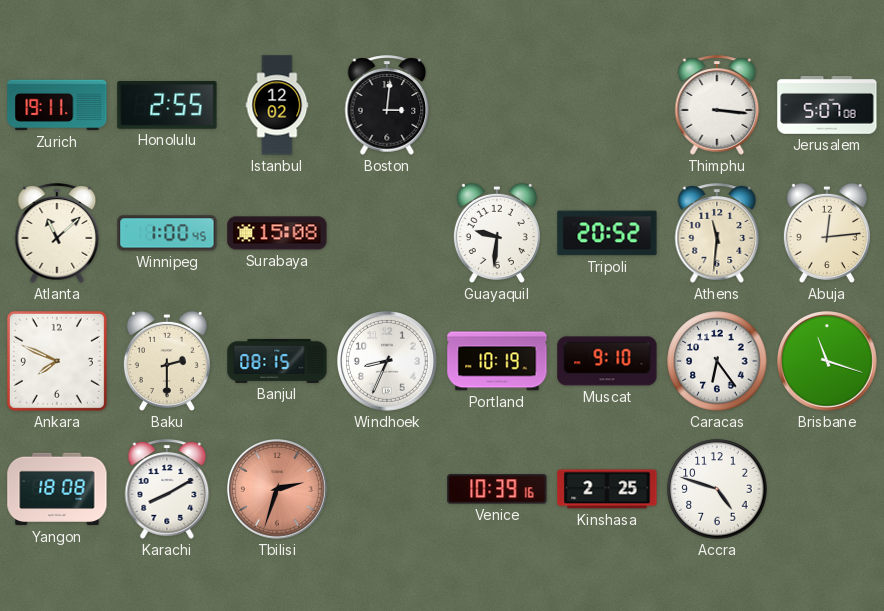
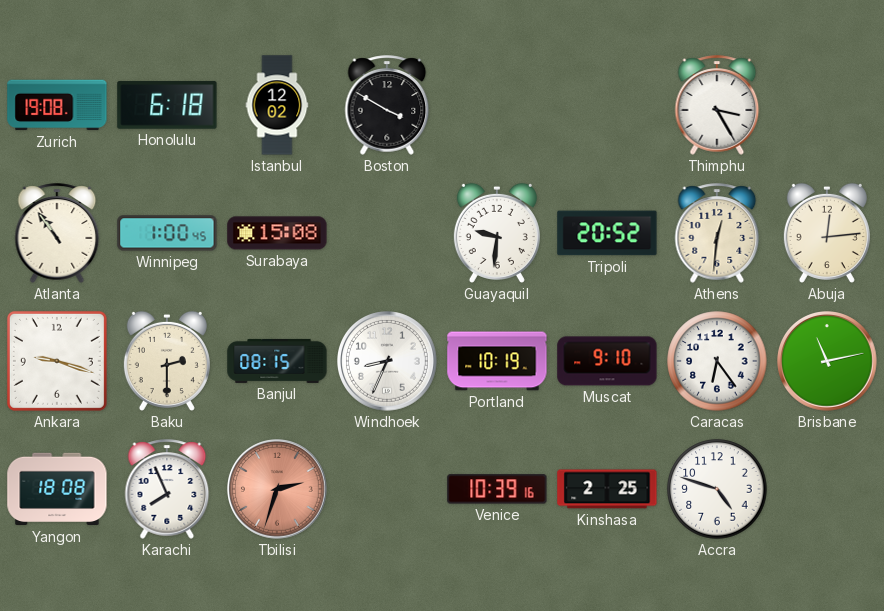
Zurich: 19:11 -> 19:08
Honolulu: 2:55 -> 6:18
Boston: 3:01 -> 3:50
Thimphu: 3:16 -> 3:25
Jerusalem: 5:07 -> none
Atlanta: 11:08 -> 10:54
Athens: 11:31 -> 12:31
Ankara: 7:49 -> 9:18
Brisbane: 11:18 -> 11:13
Karachi: 8:10 -> 7:56
